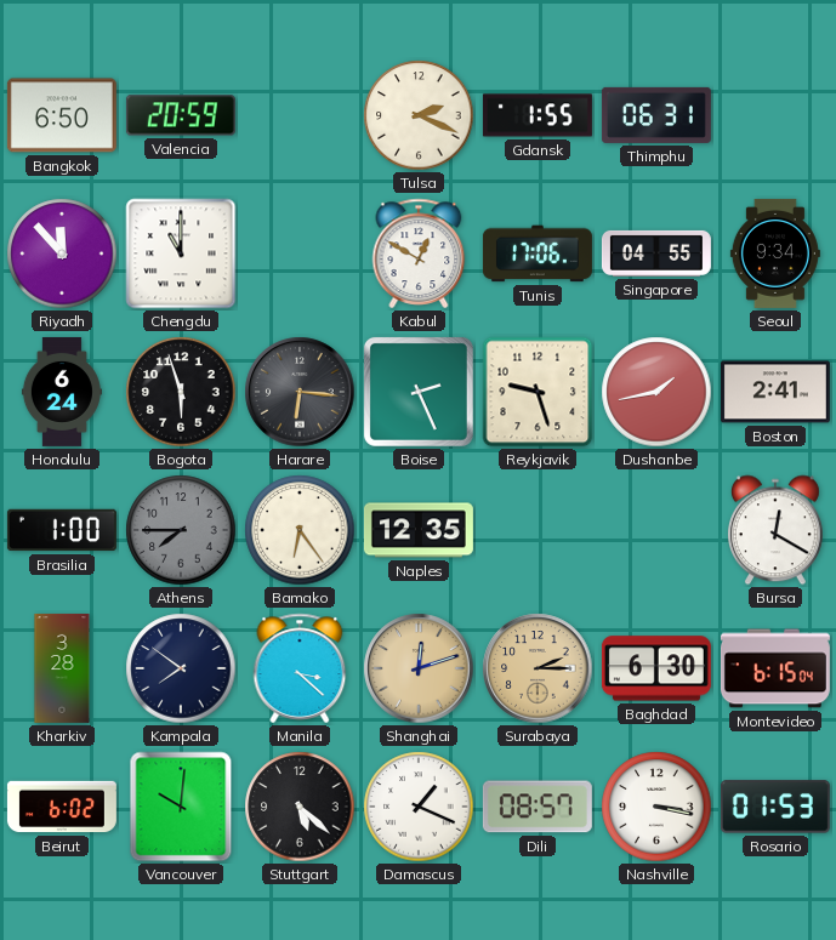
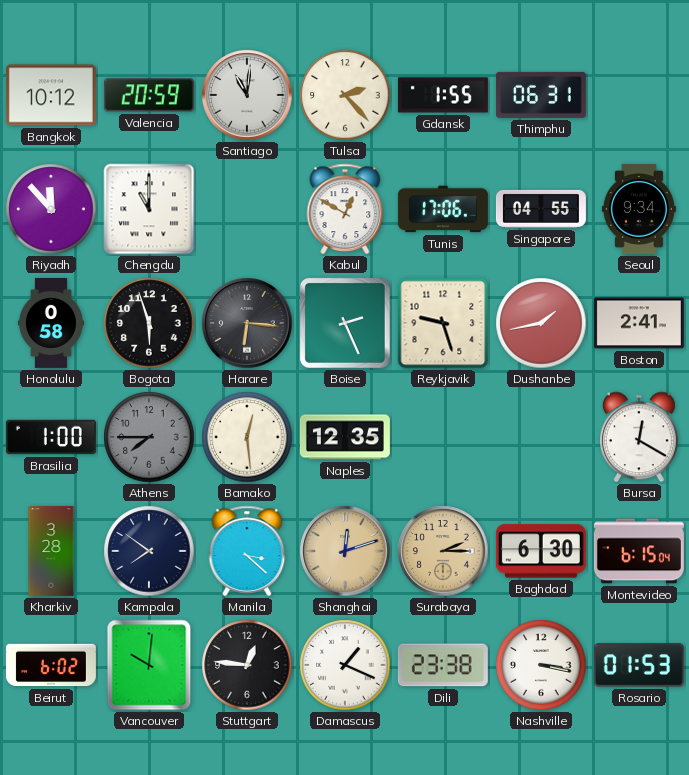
Bangkok: 6:50 -> 10:12
Santiago: none -> 11:01
Tulsa: 2:19 -> 2:23
Honolulu: 6:24 -> 0:58
Bamako: 6:24 -> 12:29
Stuttgart: 5:22 -> 12:46
Dili: 08:57 -> 23:38
